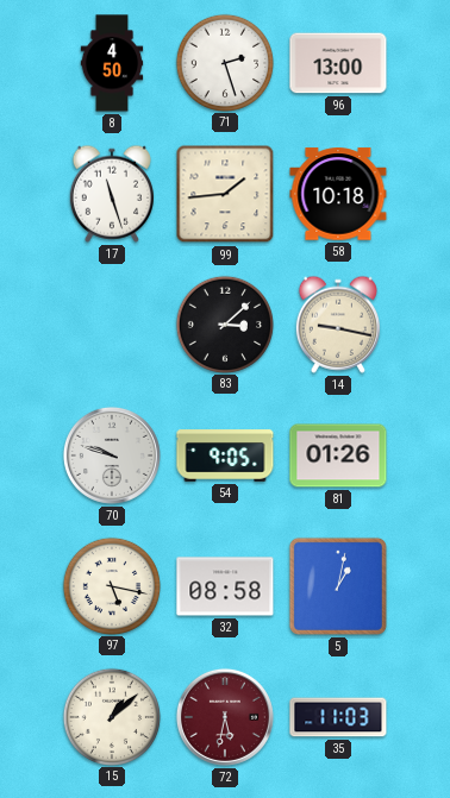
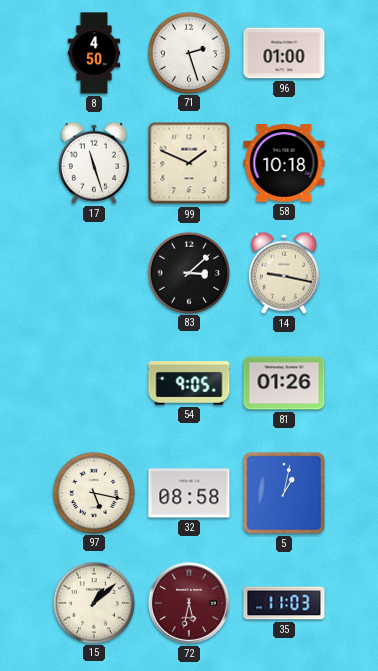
96: 13:00 -> 01:00
99: 1:44 -> 1:49
70: 9:48 -> none
